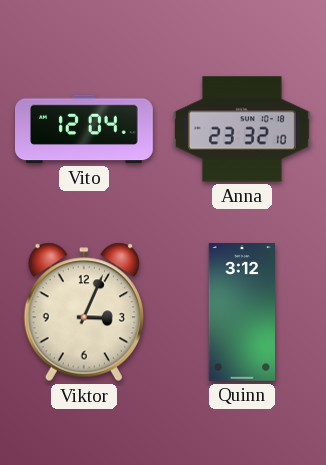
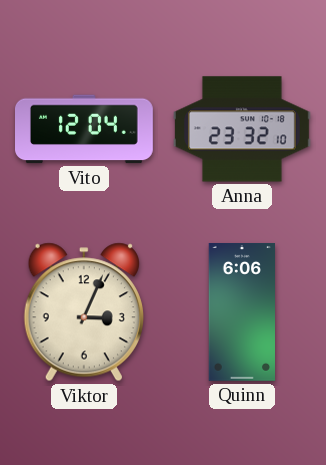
Quinn: 3:12 -> 6:06
